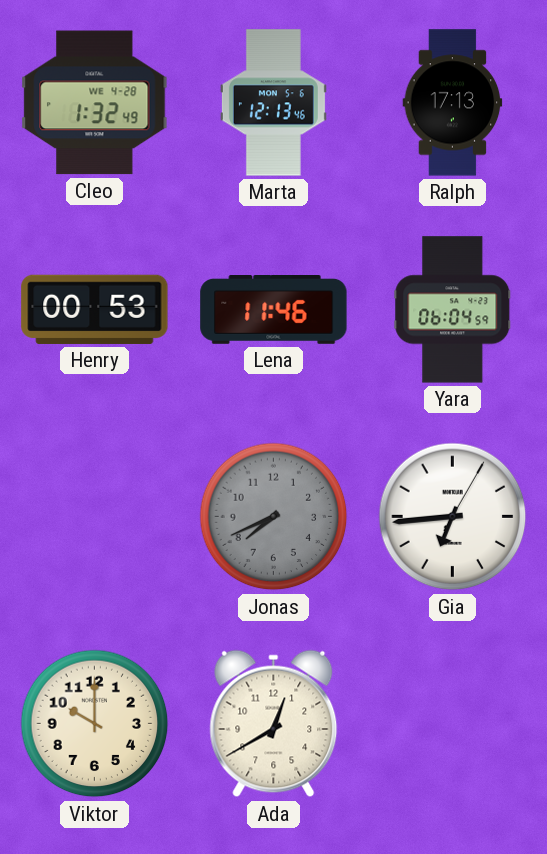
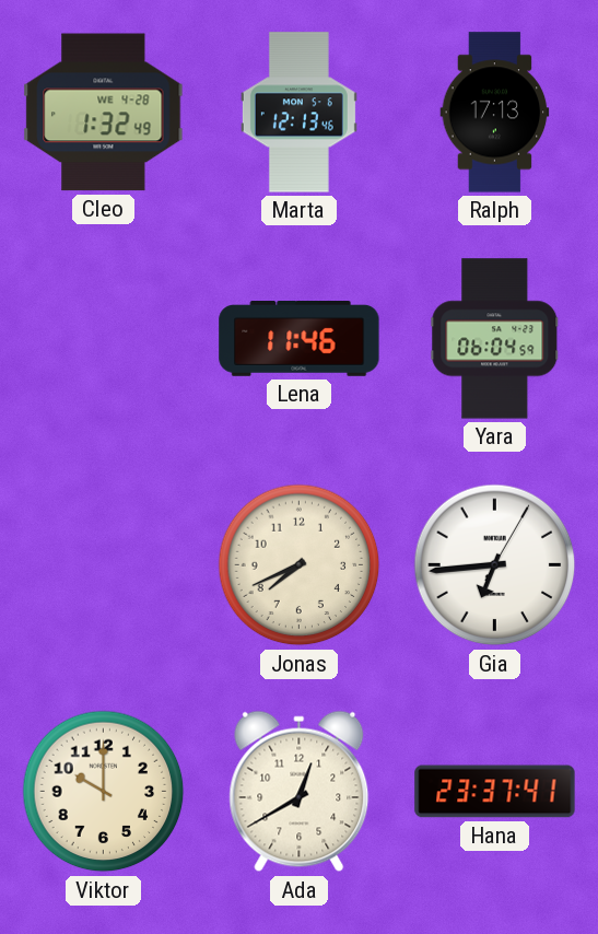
Henry: 00:53 -> none
Jonas dial: grey -> cream
Hana: none -> 23:37
